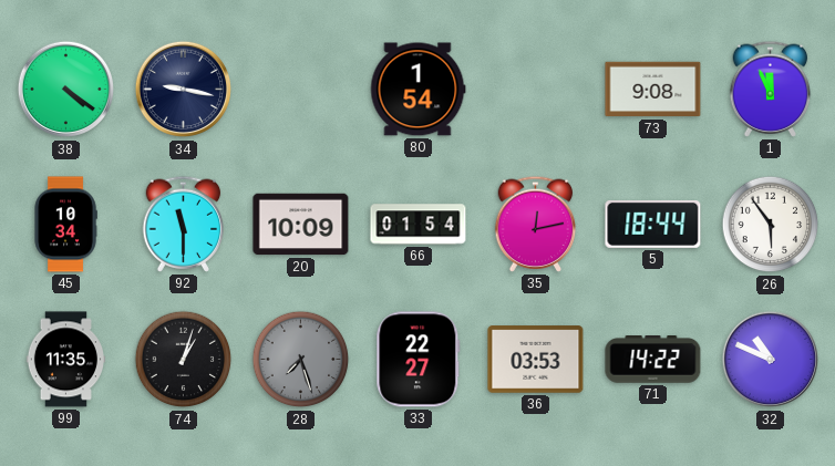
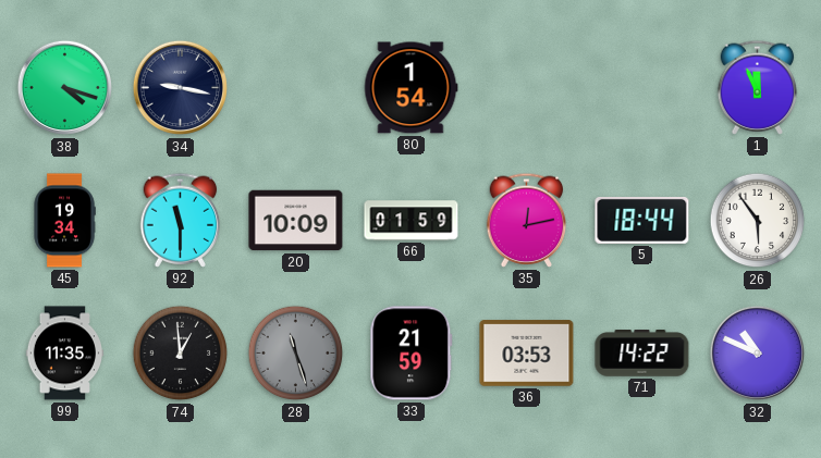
38: 4:21 -> 4:18
73: 9:08 -> none
45: 10:34 -> 19:34
66: 01:54 -> 01:59
74: 1:03 -> 12:59
28: 7:27 -> 11:27
33: 22:27 -> 21:59
